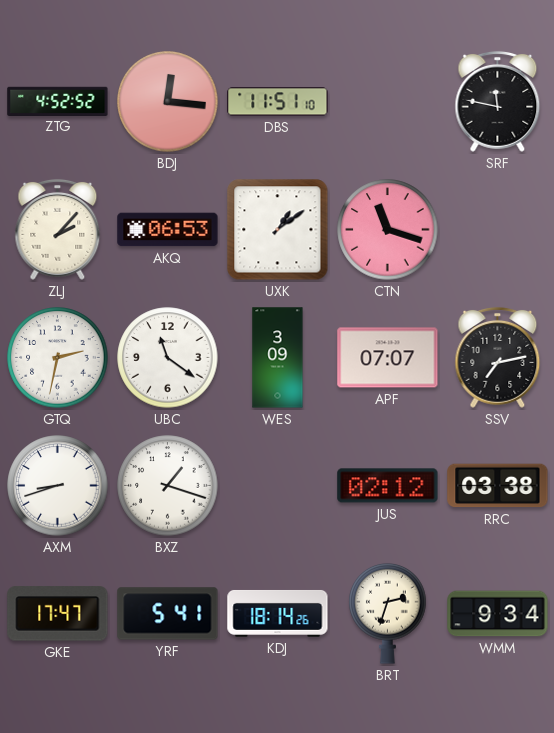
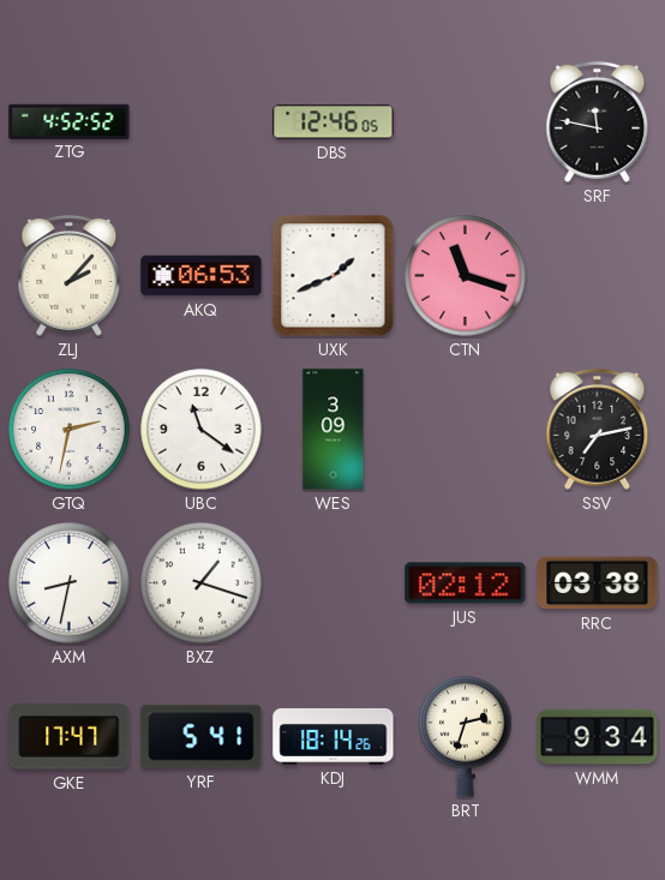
BDJ: 12:16 -> none
DBS: 11:51 -> 12:46
UXK: 1:09 -> 1:41
APF: 07:07 -> none
AXM: 8:42 -> 8:32
